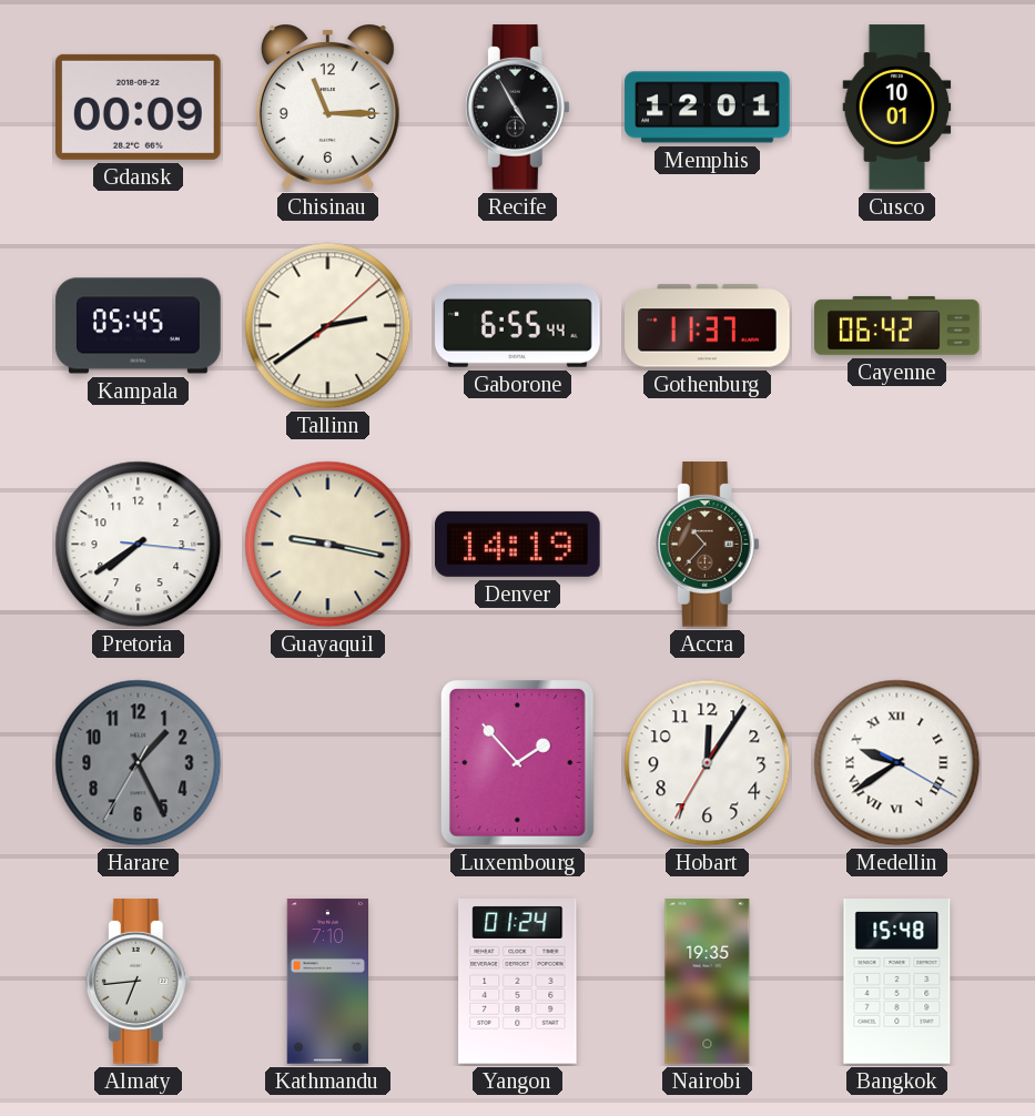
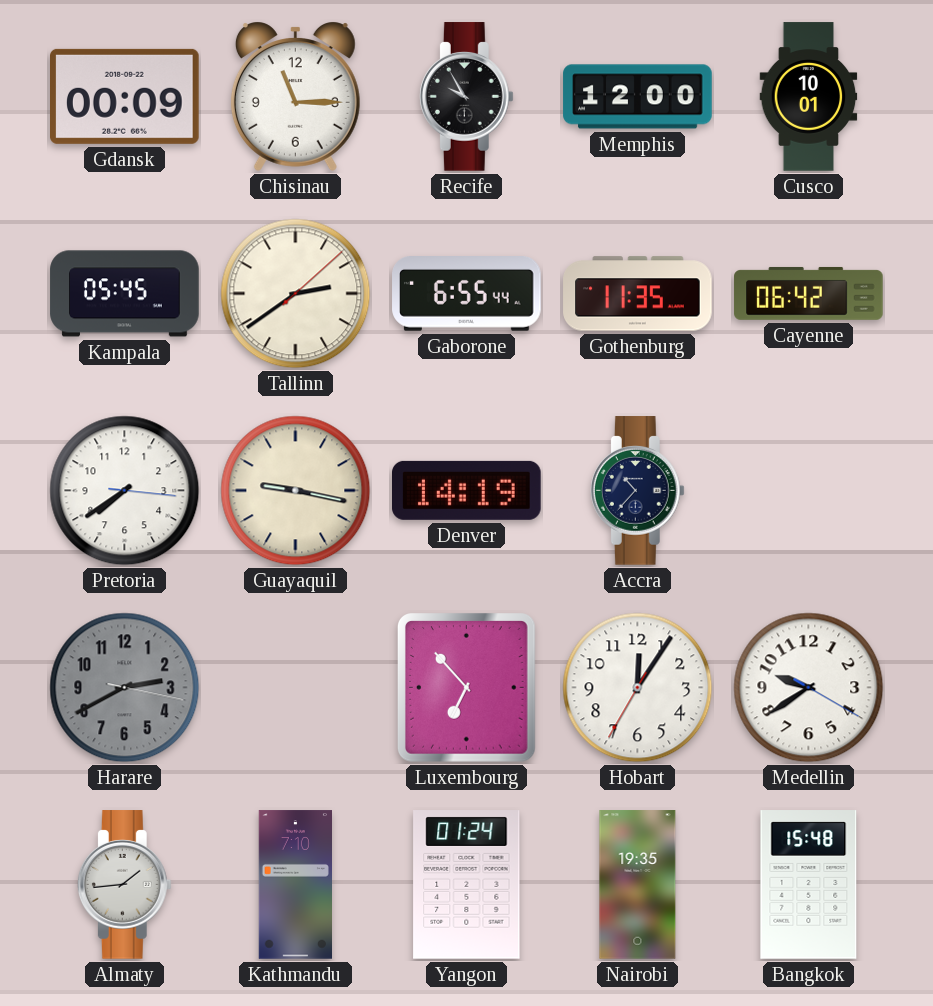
Recife: 4:55 -> 9:55
Memphis: 12:01 -> 12:00
Gothenburg: 11:37 -> 11:35
Accra dial: brown -> navy
Harare: 1:25 -> 2:40
Luxembourg: 1:53 -> 6:53
Medellin numerals: Roman -> Arabic
Almaty: 6:44 -> 1:44
